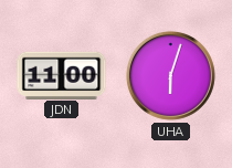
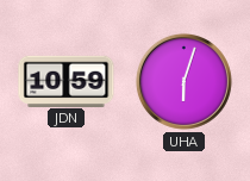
JDN: 11:00 -> 10:59
